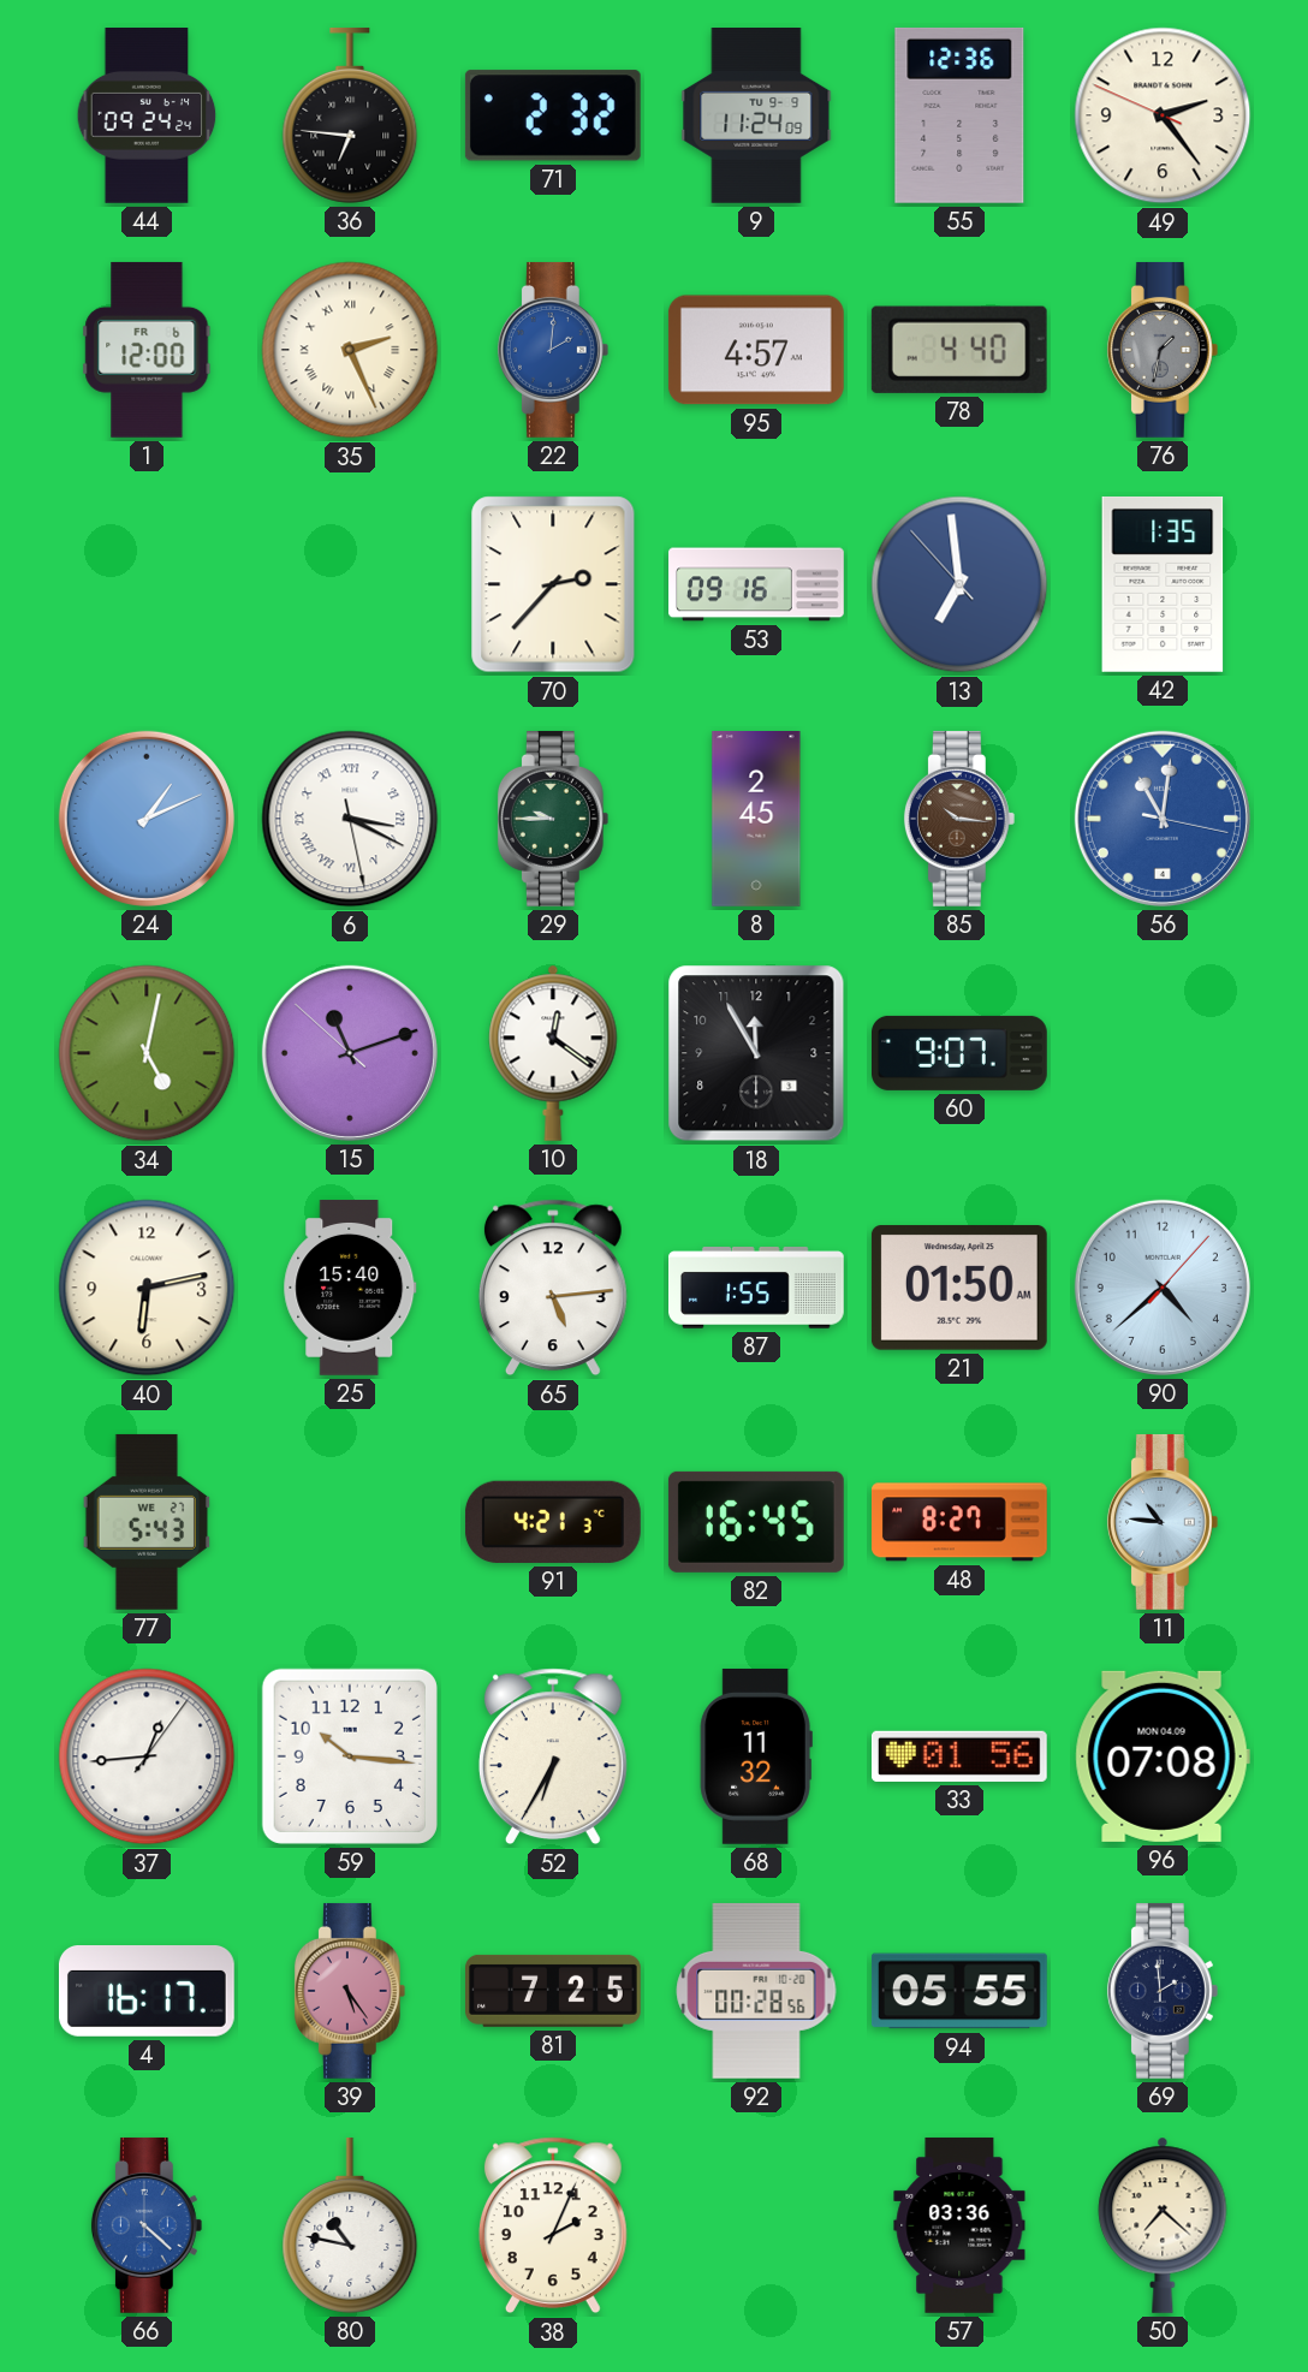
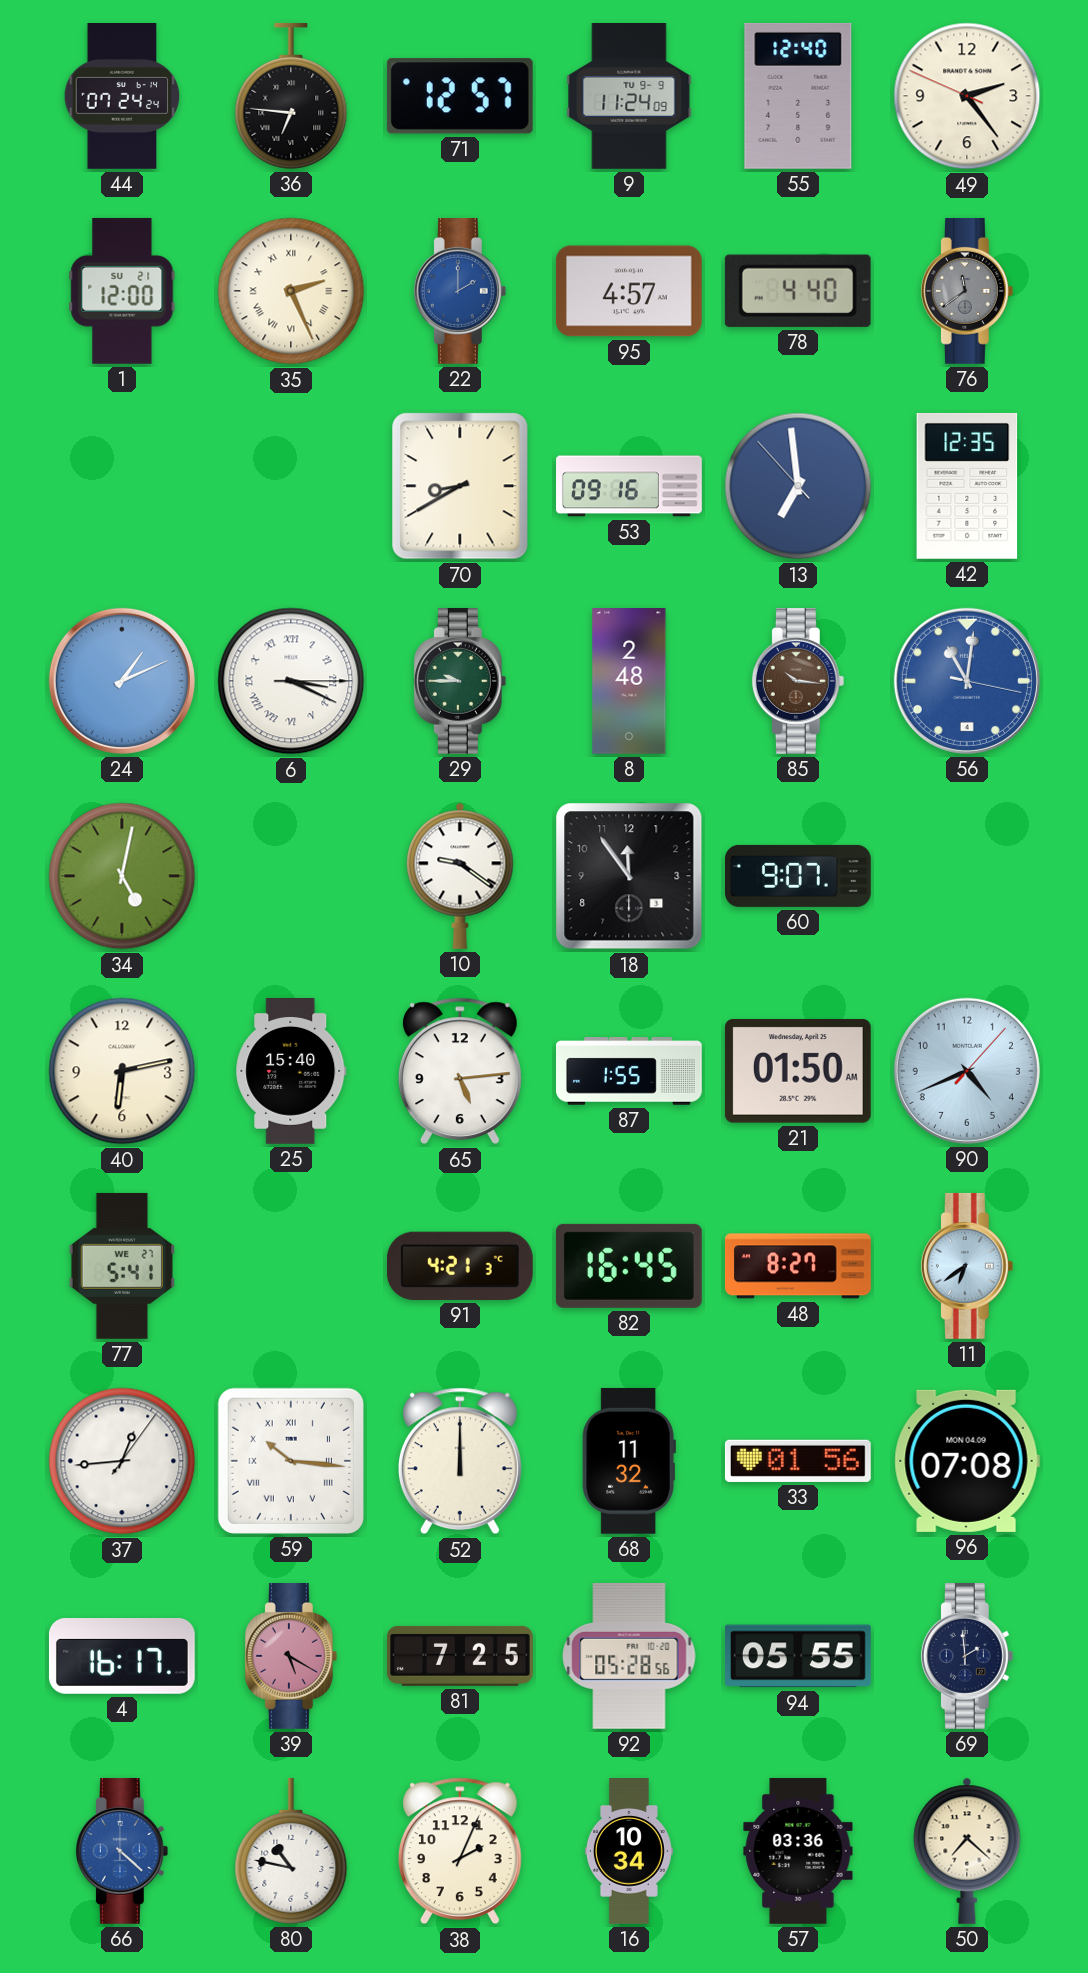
44: 09:24 -> 07:24
71: 2:32 -> 12:57
55: 12:36 -> 12:40
1 date: FR 6 -> SU 21
22: 2:01 -> 2:00
76: 1:32 -> 11:39
70: 2:37 -> 8:40
42: 1:35 -> 12:35
6: 3:19:28 -> 3:19:15
8: 2:45 -> 2:48
15: 11:11 -> none
10: 12:21 -> 9:21
18: 11:55 -> 11:54
90: 4:38 -> 4:41
77: 5:43 -> 5:41
11: 10:46 -> 6:39
59 numerals: Arabic -> Roman
52: 6:35 -> 12:00
39: 5:24 -> 5:20
92: 00:28 -> 05:28
16: none -> 10:34
